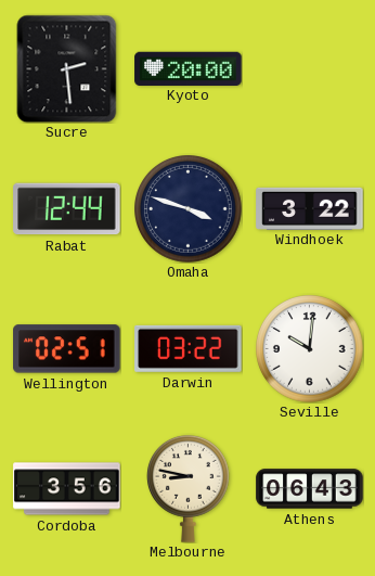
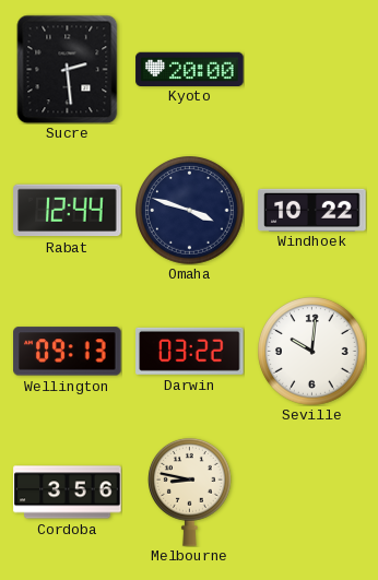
Windhoek: 3:22 -> 10:22
Wellington: 02:51 -> 09:13
Athens: 06:43 -> none
